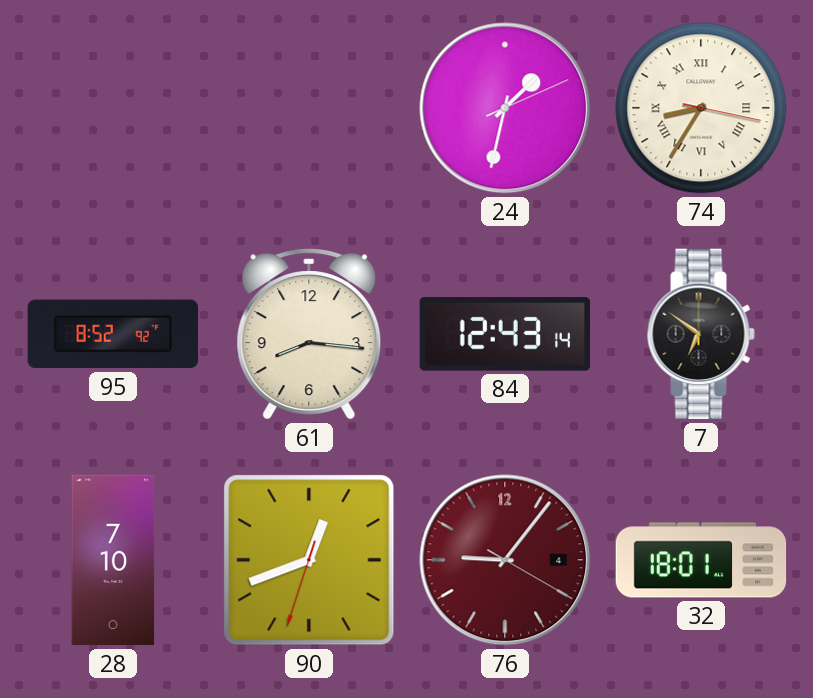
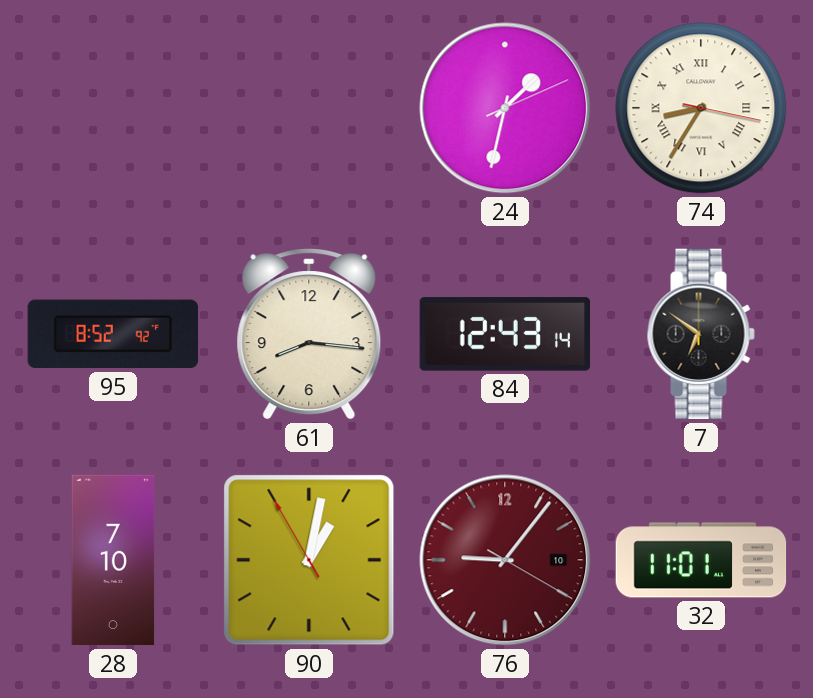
90: 12:41 -> 1:01
76 date: 4 -> 10
32: 18:01 -> 11:01
